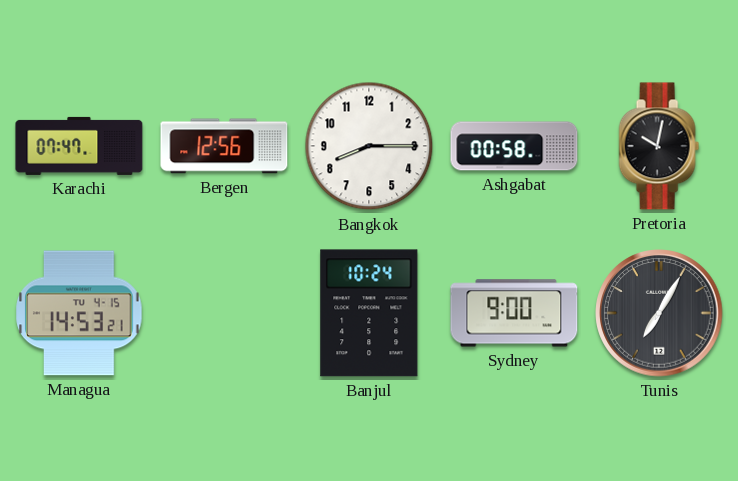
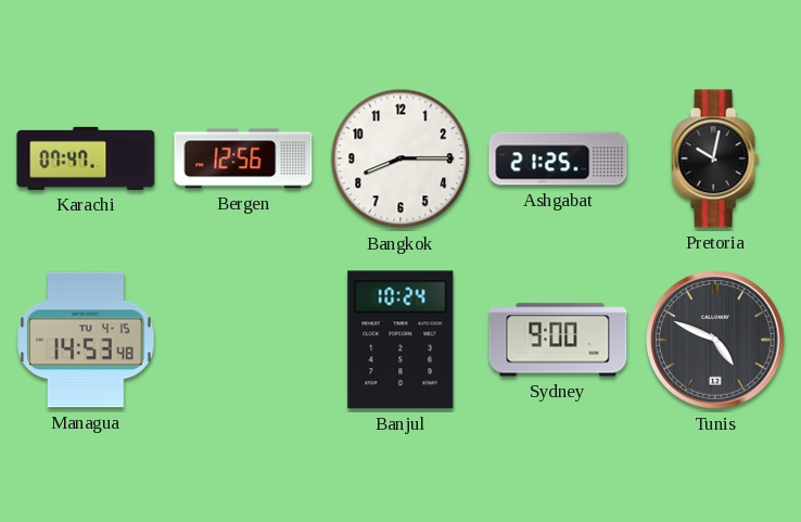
Ashgabat: 00:58 -> 21:25
Managua: 14:53:21 -> 14:53:48
Tunis: 7:05 -> 4:49
